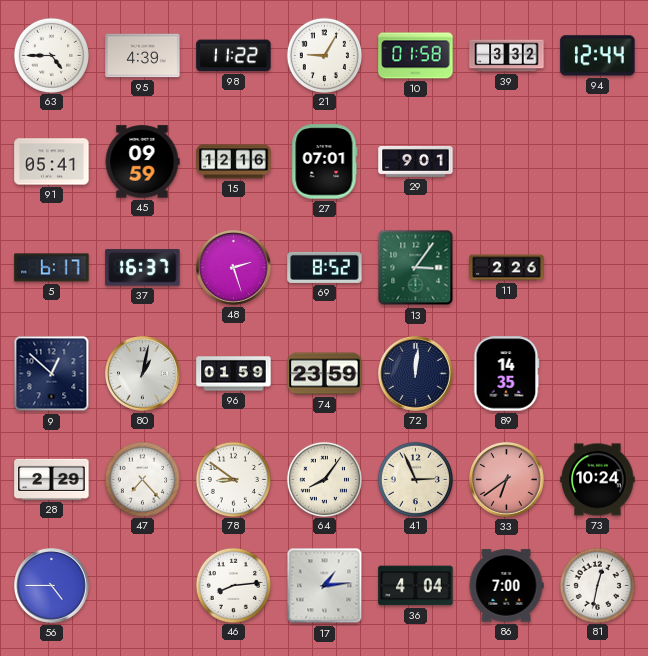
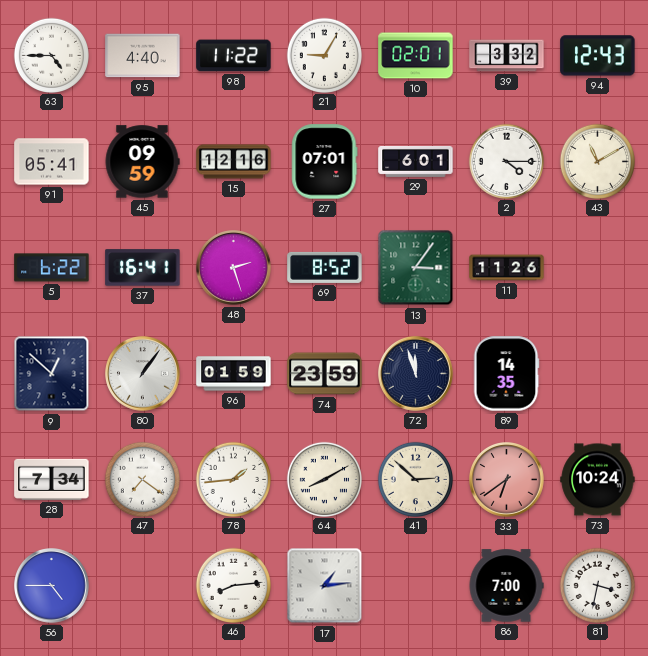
95: 4:39 -> 4:40
10: 01:58 -> 02:01
94: 12:44 -> 12:43
29: 9:01 -> 6:01
2: none -> 4:15
43: none -> 11:10
5: 6:17 -> 6:22
37: 16:37 -> 16:41
11: 2:26 -> 11:26
80: 1:02 -> 1:06
72: 12:01 -> 11:57
28: 2:29 -> 7:34
47: 7:23 -> 7:21
78: 8:51 -> 1:44
64: 8:06 -> 8:10
41: 2:56 -> 2:52
36: 4:04 -> none
81: 12:32 -> 3:32
